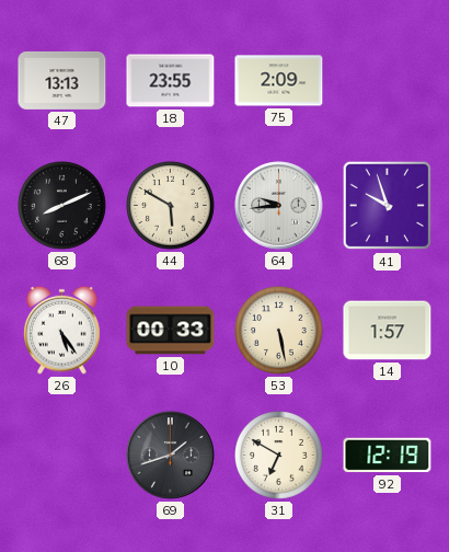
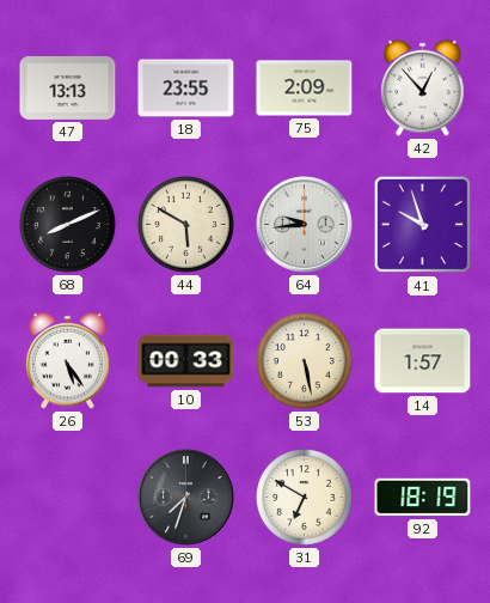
42: none -> 12:53
69: 1:42 -> 7:33
92: 12:19 -> 18:19
